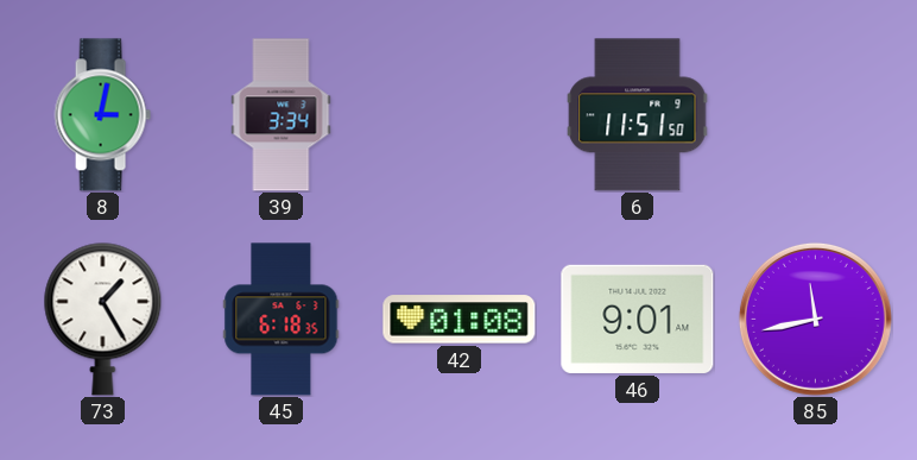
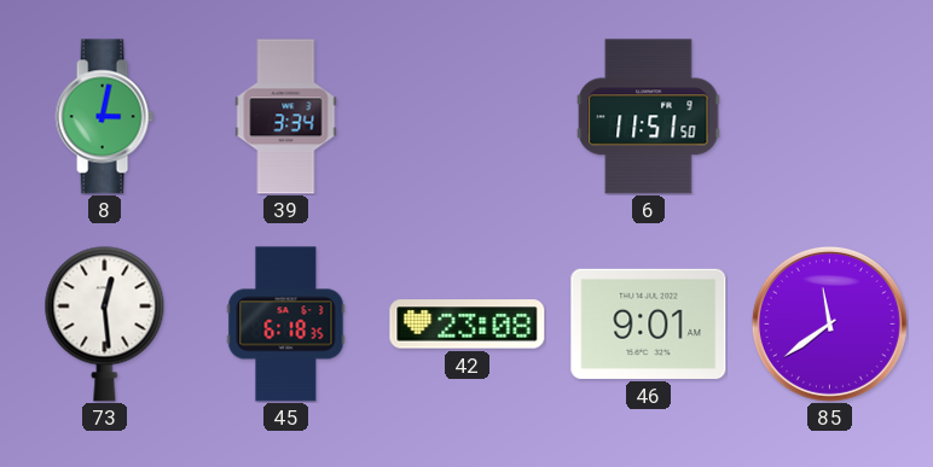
73: 1:25 -> 12:29
42: 01:08 -> 23:08
85: 11:43 -> 11:39
